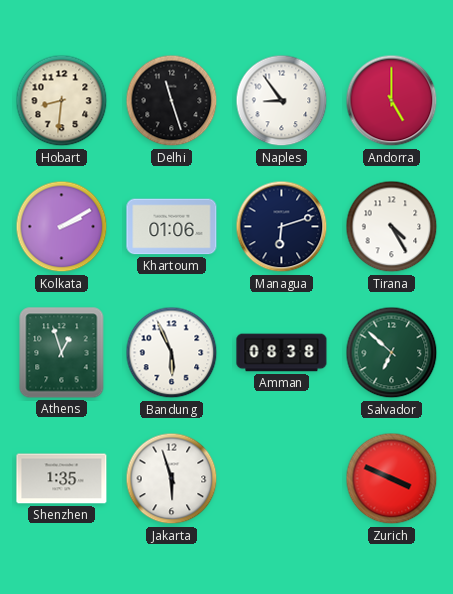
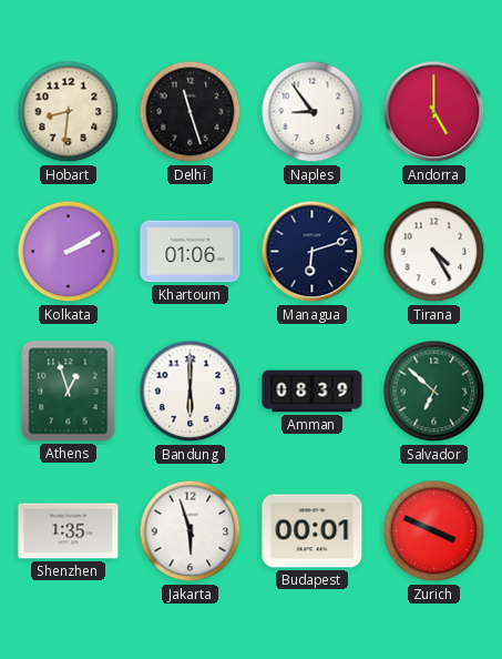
Bandung: 5:56 -> 6:00
Amman: 08:38 -> 08:39
Budapest: none -> 00:01
